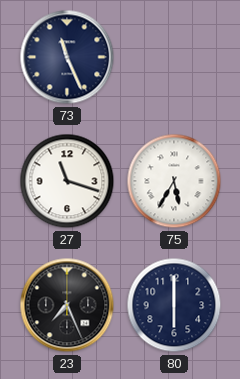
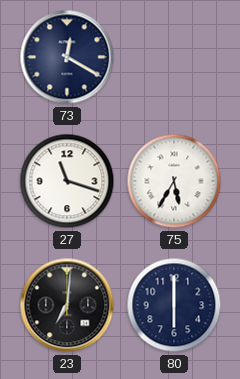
73: 11:26 -> 12:20
23: 7:26 -> 7:01
